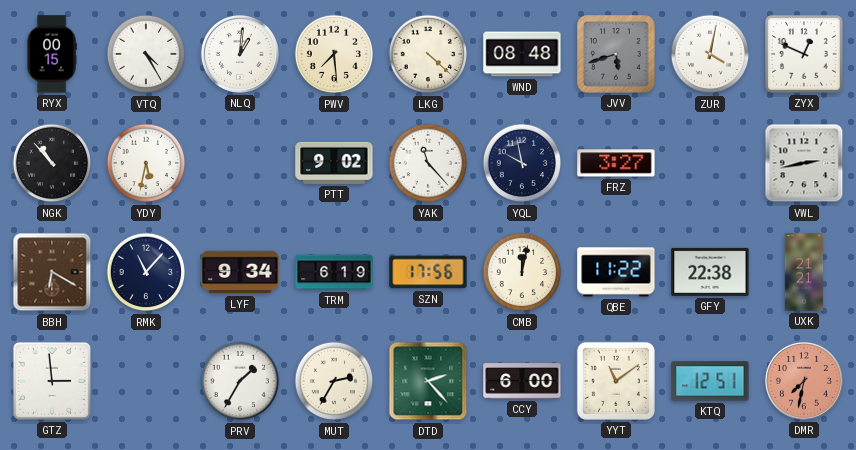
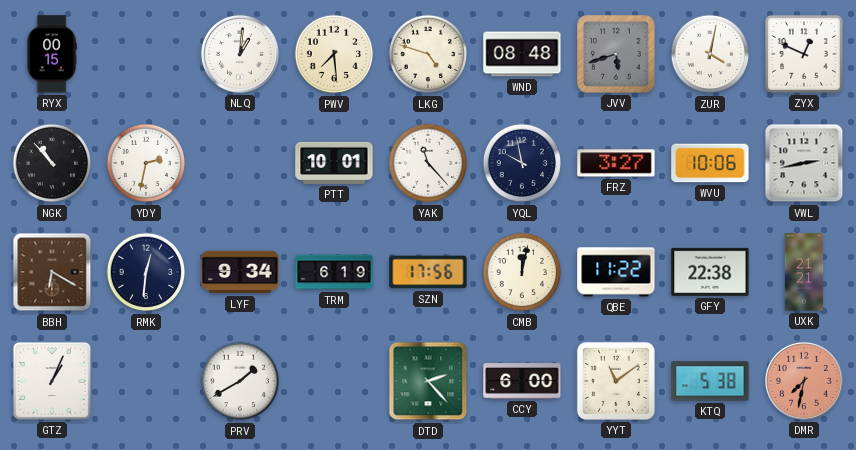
VTQ: 4:25 -> none
LKG: 4:22 -> 4:48
YDY: 5:32 -> 2:32
PTT: 9:02 -> 10:01
WVU: none -> 10:06
RMK: 11:07 -> 12:31
GTZ: 2:59 -> 1:04
PRV: 1:35 -> 1:40
MUT: 2:35 -> none
KTQ: 12:51 -> 5:38
